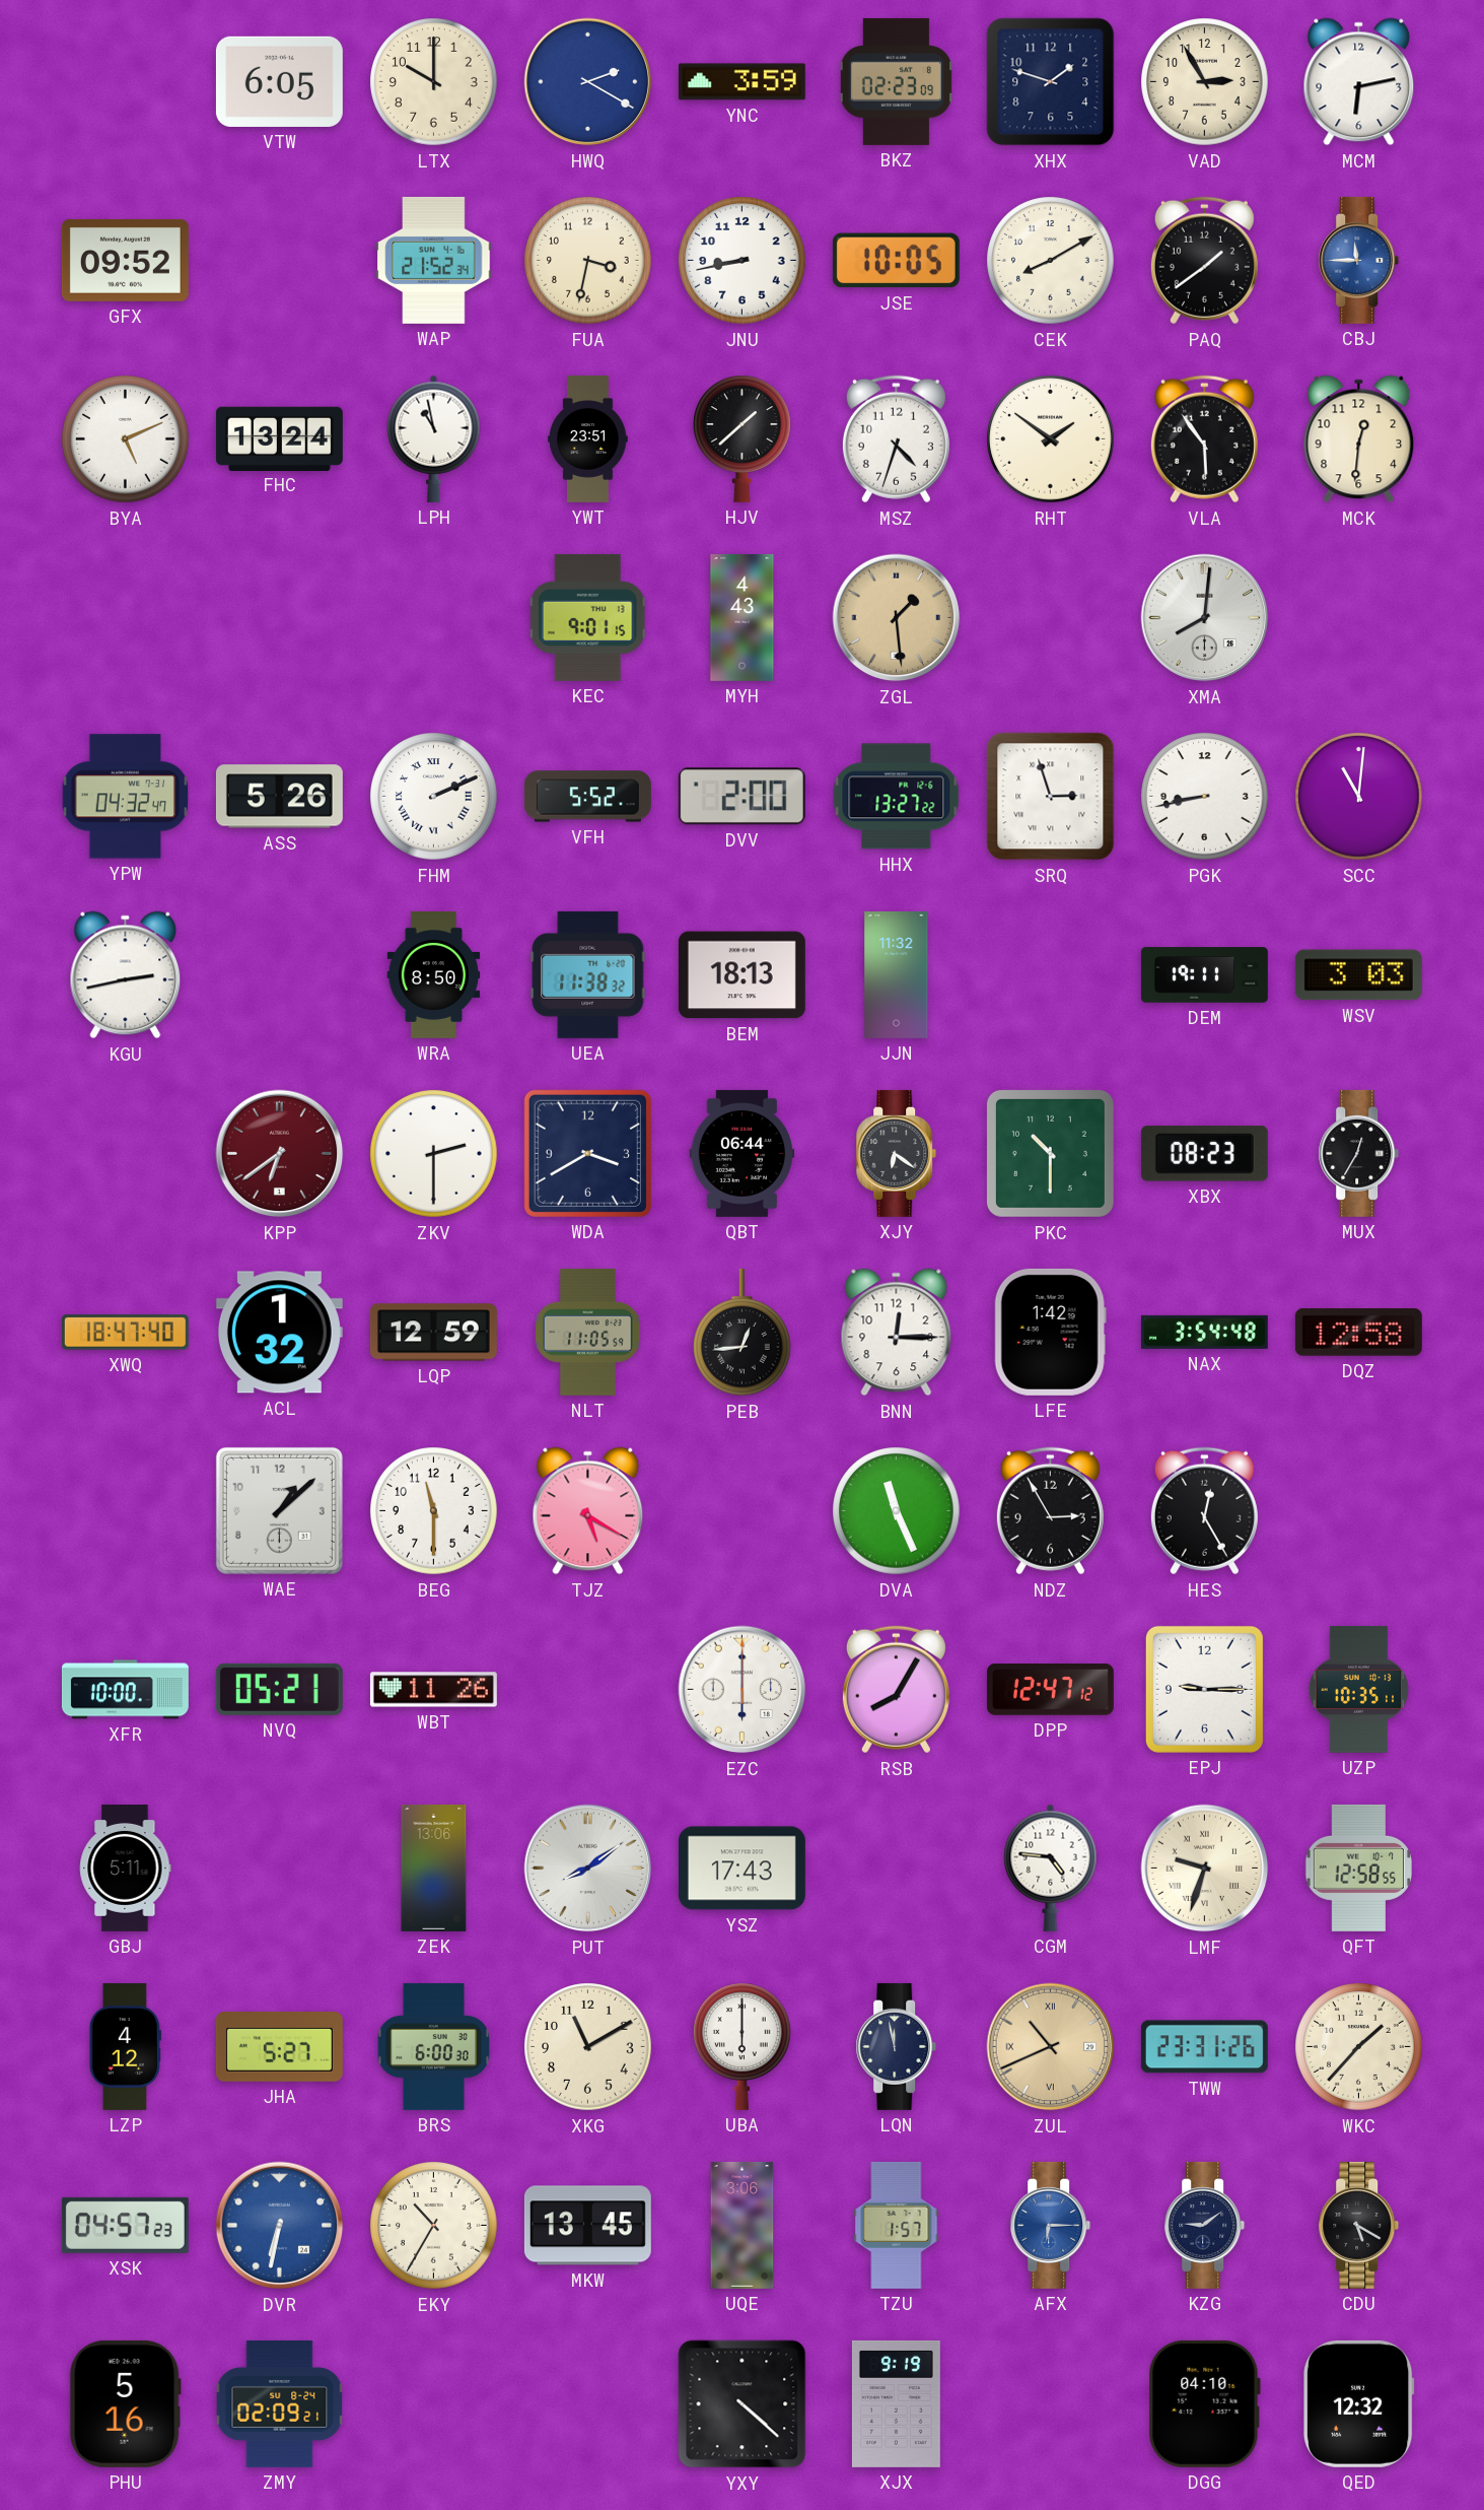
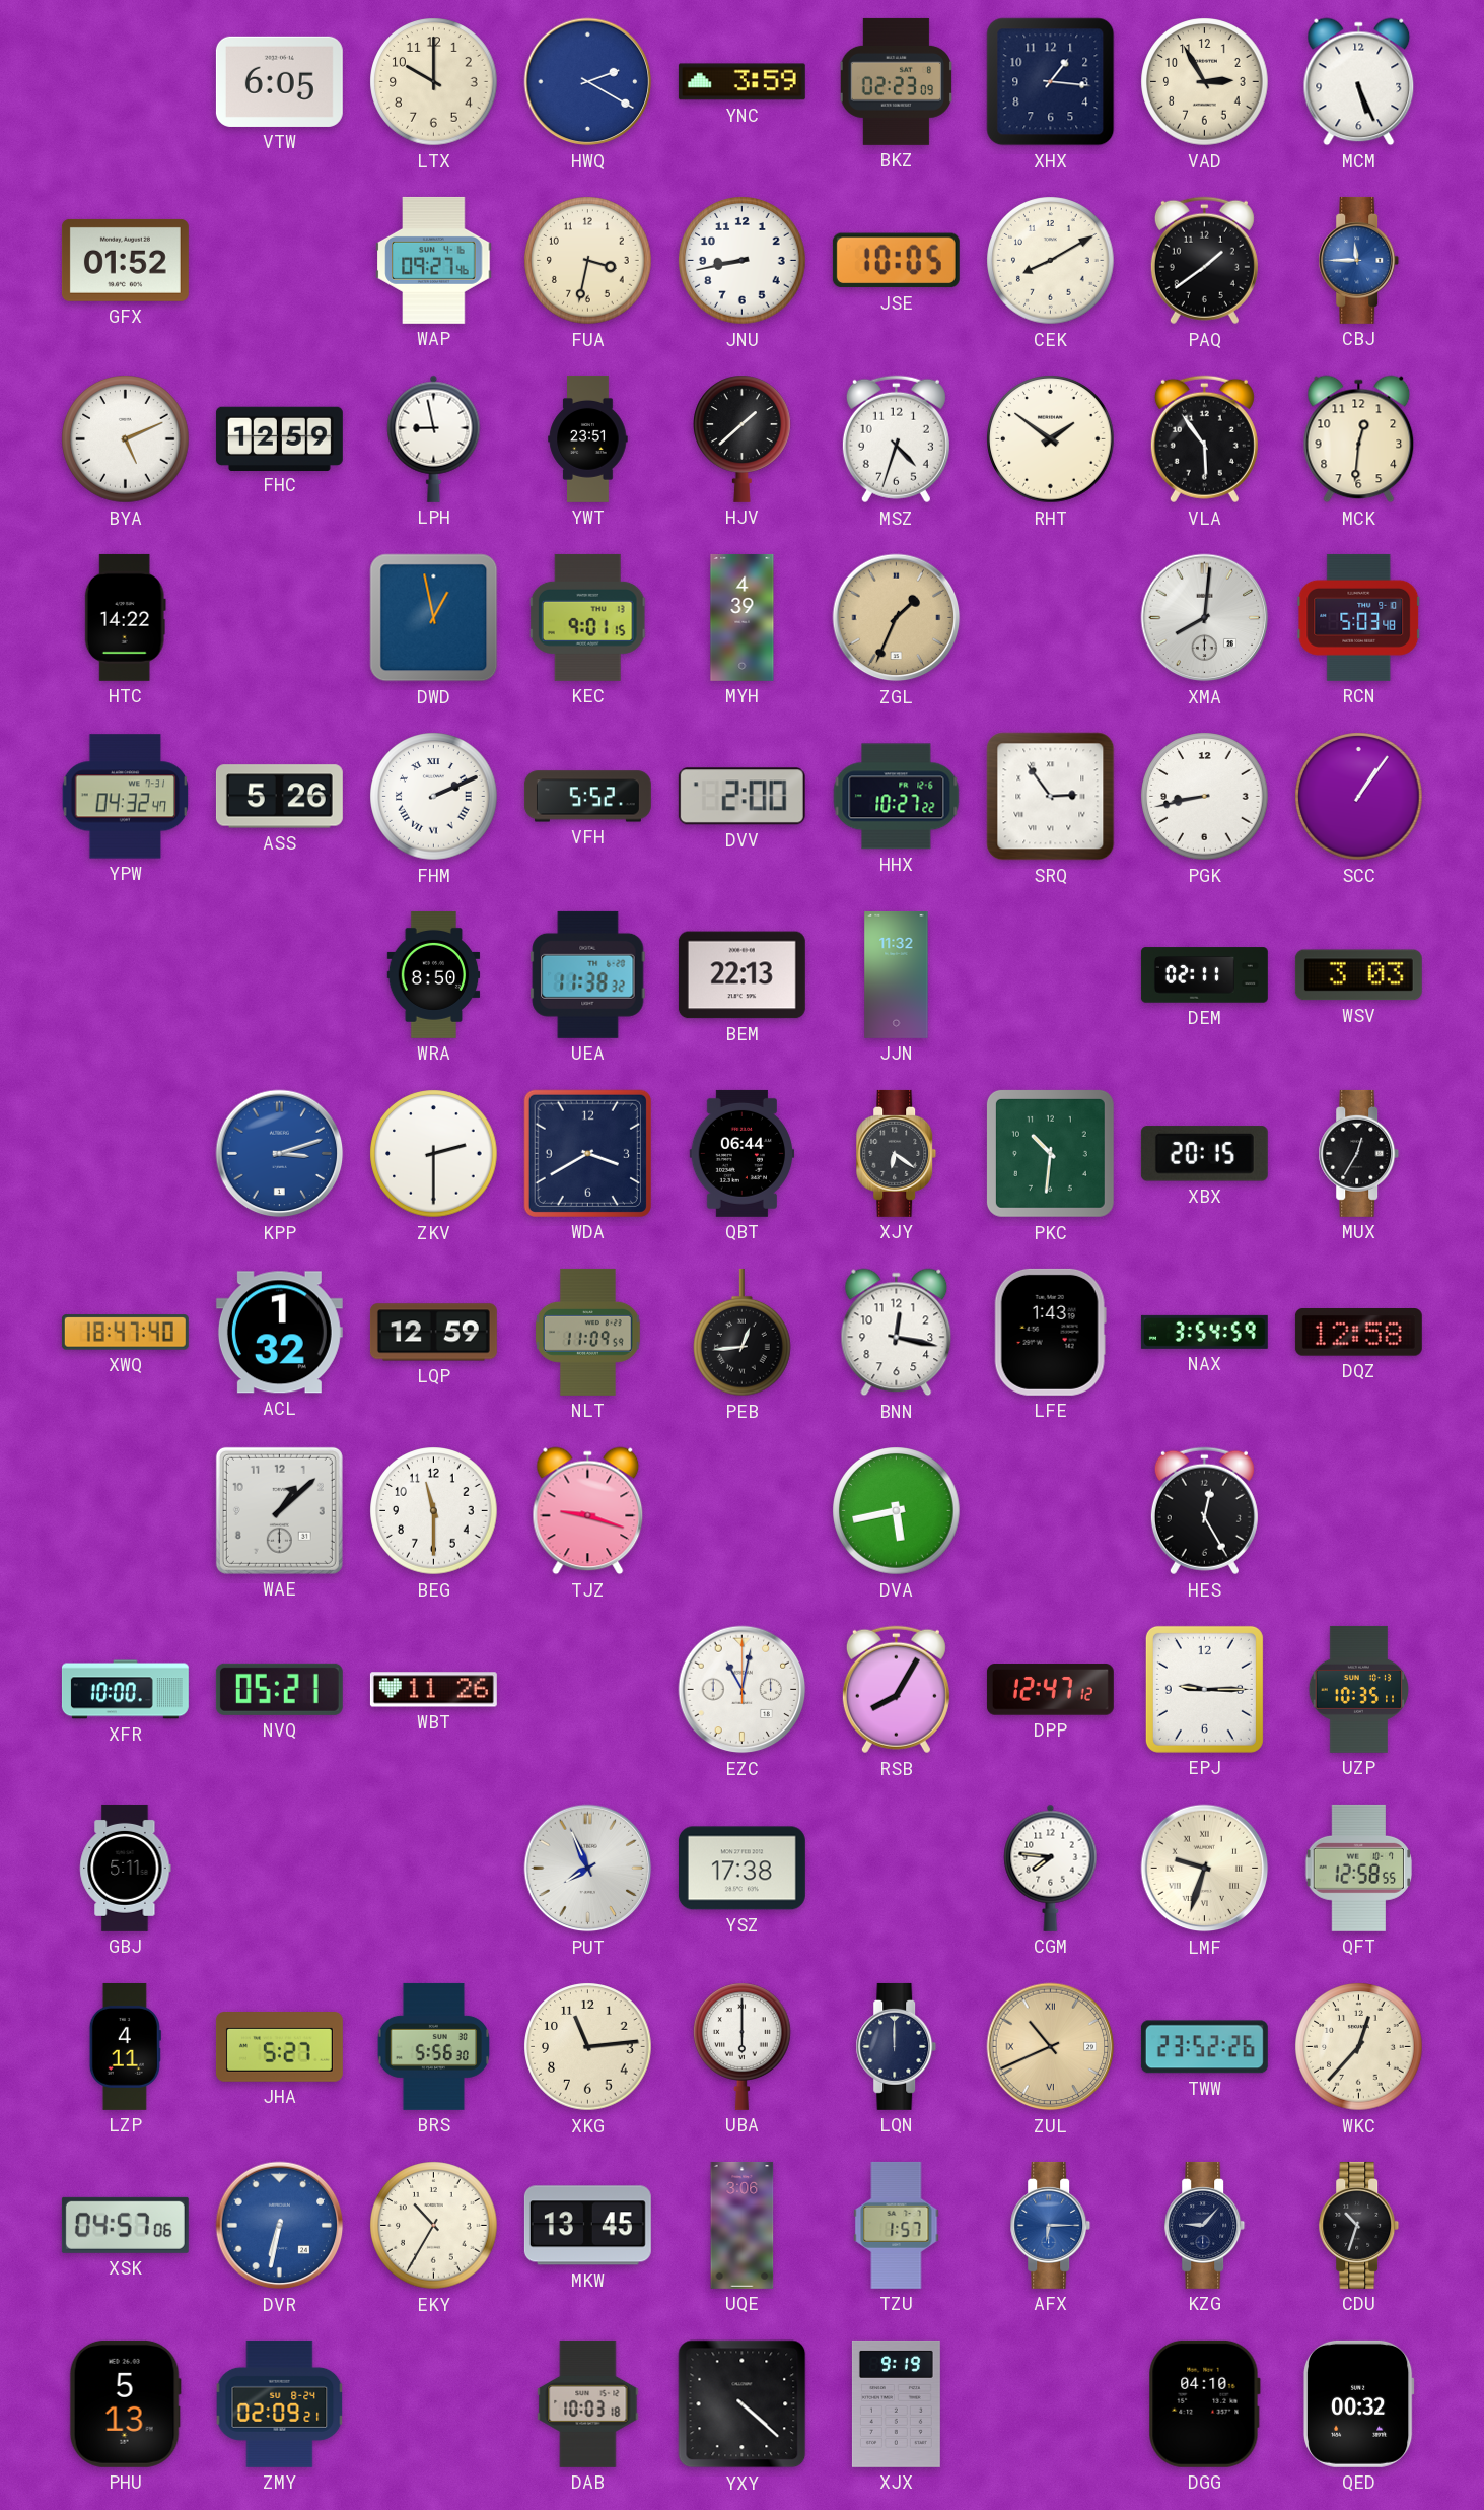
XHX: 1:48 -> 1:16
MCM: 6:13 -> 5:26
GFX: 09:52 -> 01:52
WAP: 21:52 -> 09:27
FHC: 13:24 -> 12:59
LPH: 10:58 -> 8:58
HTC: none -> 14:22
DWD: none -> 12:58
MYH: 4:43 -> 4:39
ZGL: 1:29 -> 1:34
RCN: none -> 5:03
HHX: 13:27 -> 10:27
SRQ: 2:57 -> 2:54
SCC: 11:01 -> 1:06
KGU: 2:43 -> none
BEM: 18:13 -> 22:13
DEM: 19:11 -> 02:11
KPP: 6:39 -> 3:12
KPP dial: burgundy -> blue
PKC: 10:30 -> 10:31
XBX: 08:23 -> 20:15
NLT: 11:05 -> 11:09
BNN: 12:15 -> 12:17
LFE: 1:42 -> 1:43
NAX: 3:54:48 -> 3:54:59
TJZ: 5:20 -> 9:18
DVA: 11:26 -> 5:43
NDZ: 2:55 -> none
EZC: 6:00 -> 11:02
ZEK: 13:06 -> none
PUT: 8:09 -> 7:56
YSZ: 17:43 -> 17:38
CGM: 4:46 -> 7:46
LZP: 4:12 -> 4:11
BRS: 6:00 -> 5:56
XKG: 11:10 -> 11:14
LQN: 11:58 -> 12:00
TWW: 23:31 -> 23:52
WKC: 1:37 -> 12:37
XSK: 04:57:23 -> 04:57:06
KZG: 9:09 -> 9:07
CDU: 5:20 -> 10:33
PHU: 5:16 -> 5:13
DAB: none -> 10:03
QED: 12:32 -> 00:32
